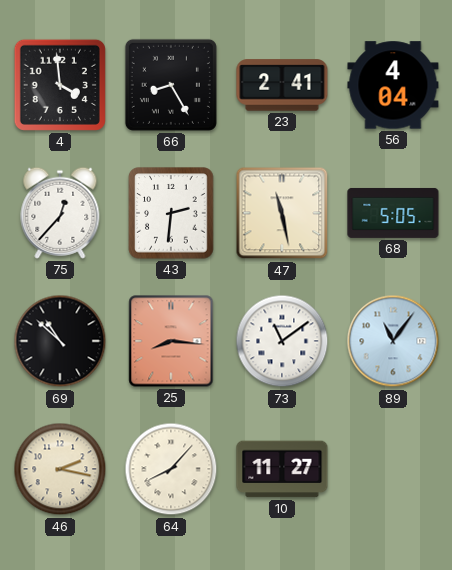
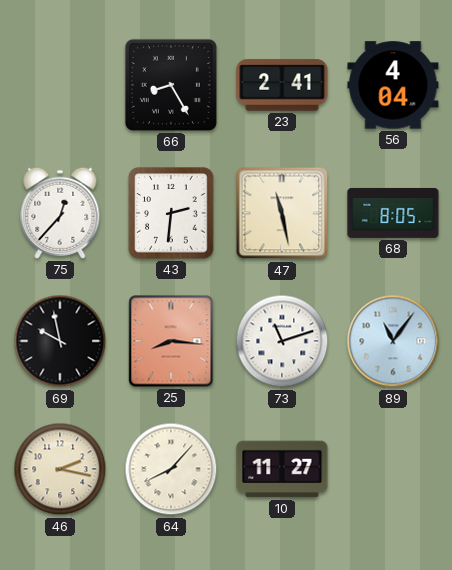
4: 3:59 -> none
68: 5:05 -> 8:05
69: 10:52 -> 9:58
73: 11:09 -> 11:12
